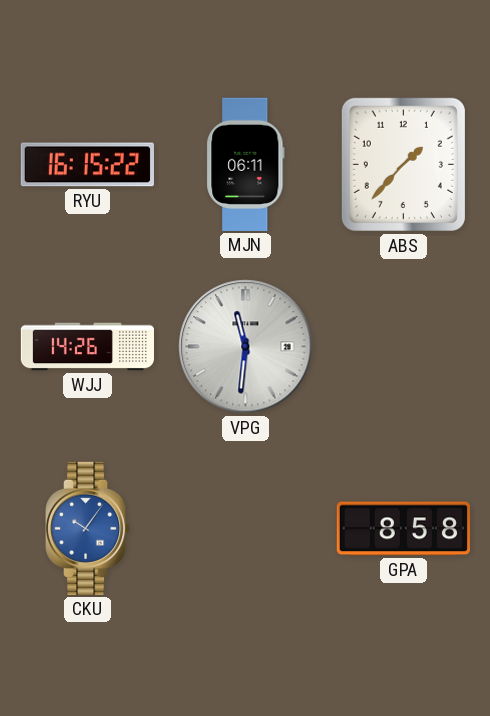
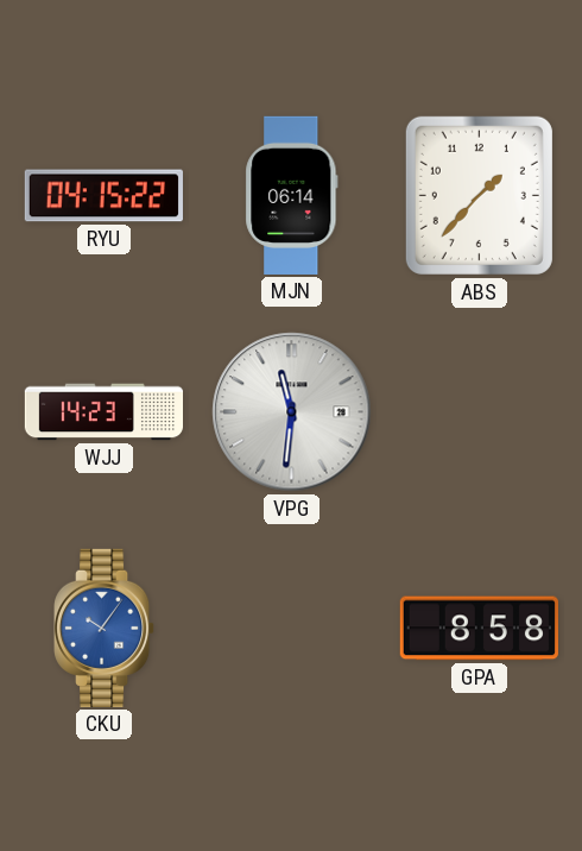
RYU: 16:15 -> 04:15
MJN: 06:11 -> 06:14
WJJ: 14:26 -> 14:23
